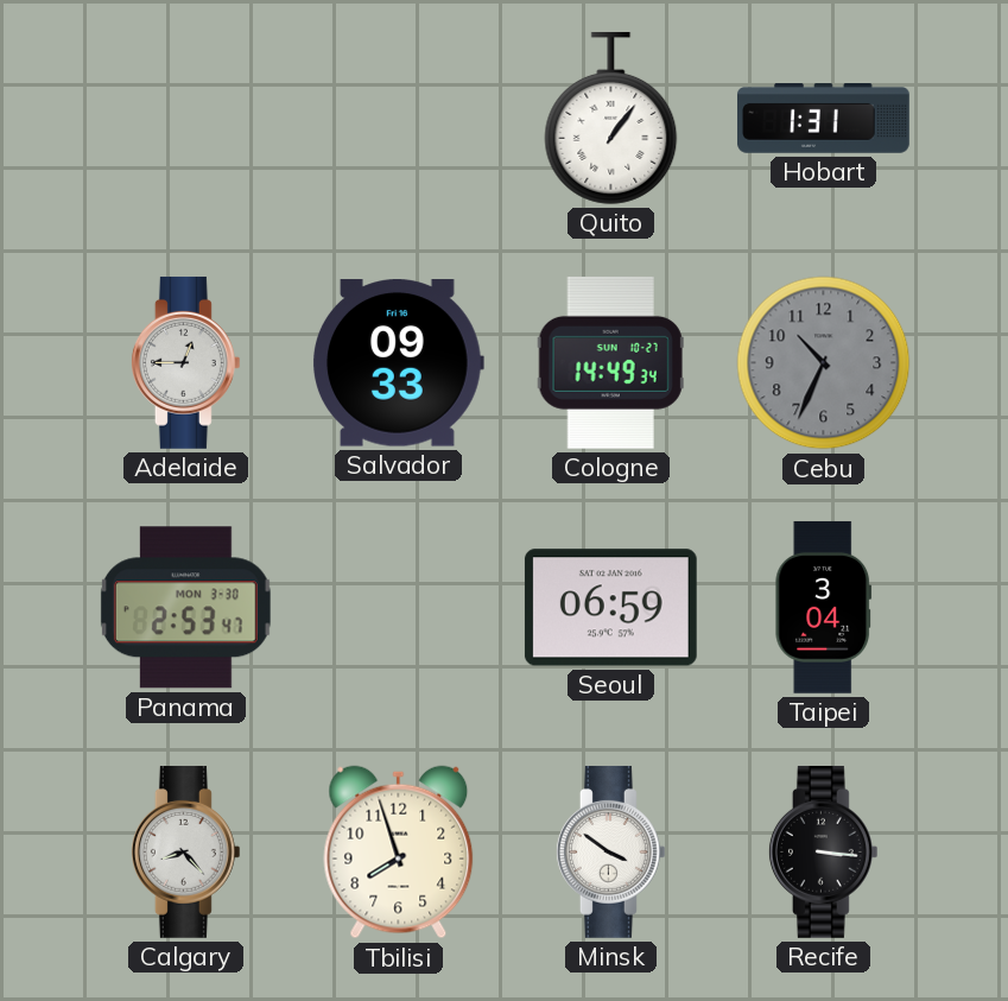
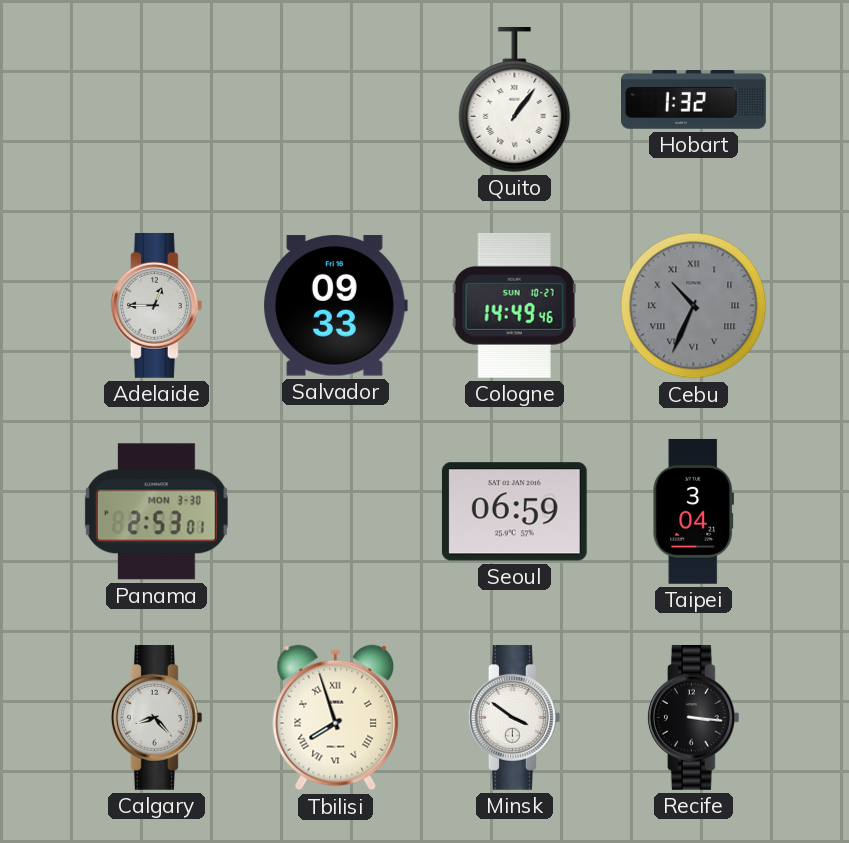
Hobart: 1:31 -> 1:32
Cologne: 14:49:34 -> 14:49:46
Cebu numerals: Arabic -> Roman
Panama: 2:53:47 -> 2:53:01
Tbilisi numerals: Arabic -> Roman
